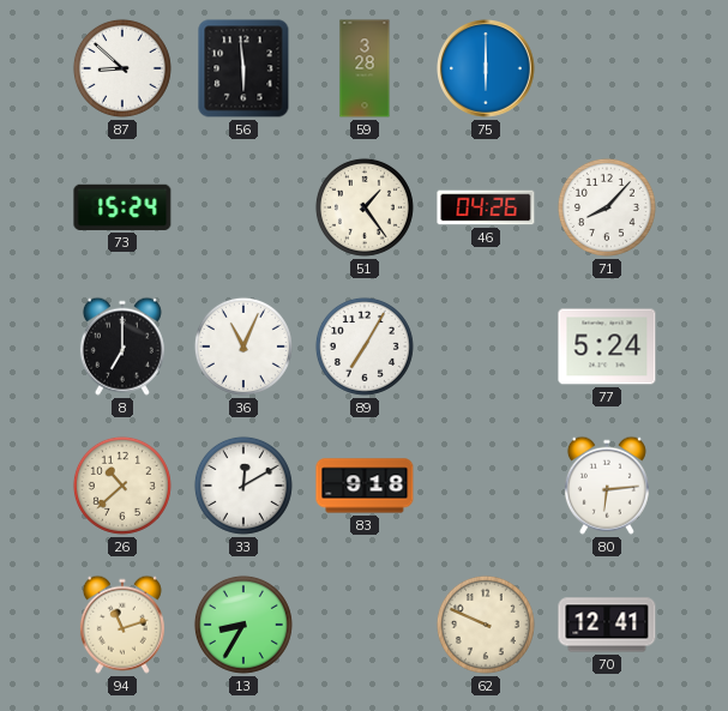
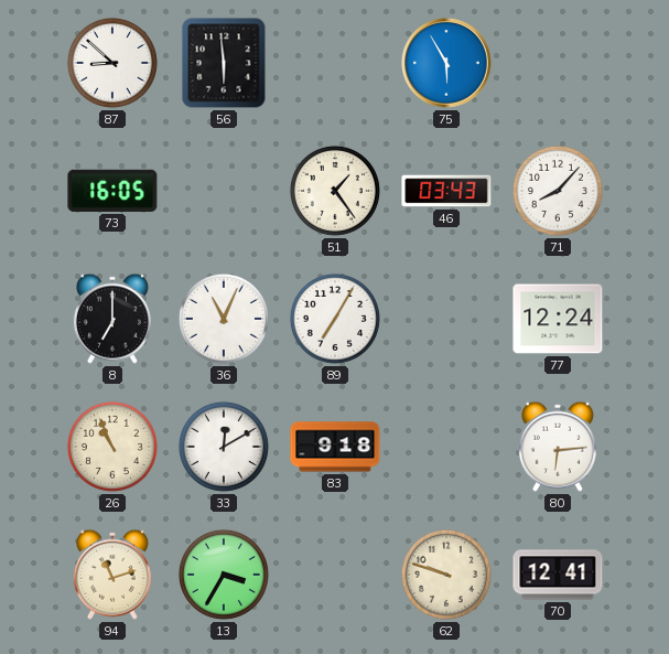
59: 3:28 -> none
75: 6:00 -> 5:55
73: 15:24 -> 16:05
46: 04:26 -> 03:43
77: 5:24 -> 12:24
26: 10:38 -> 10:56
13: 8:35 -> 3:35
62: 9:49 -> 9:48
